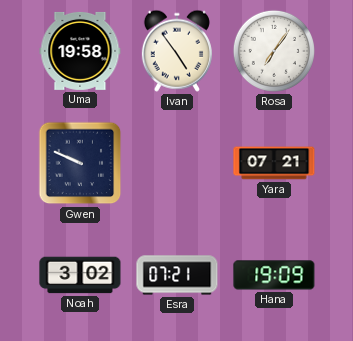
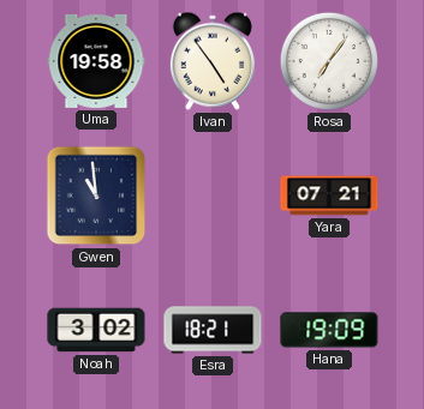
Gwen: 9:49 -> 10:59
Esra: 07:21 -> 18:21
